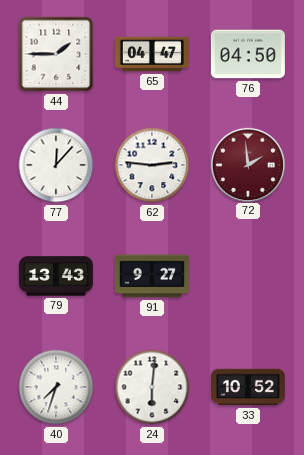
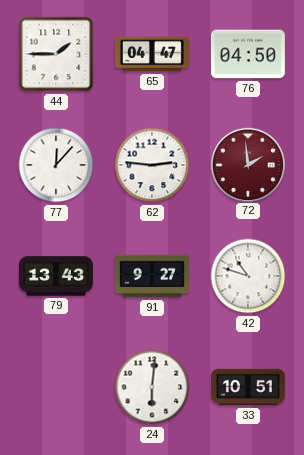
42: none -> 10:48
40: 7:33 -> none
33: 10:52 -> 10:51
